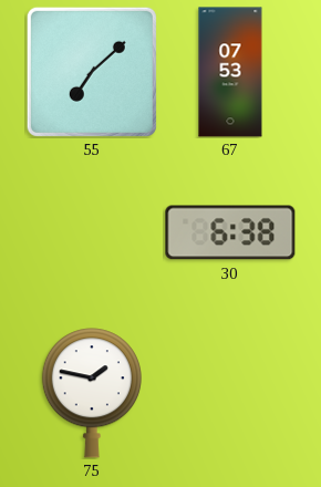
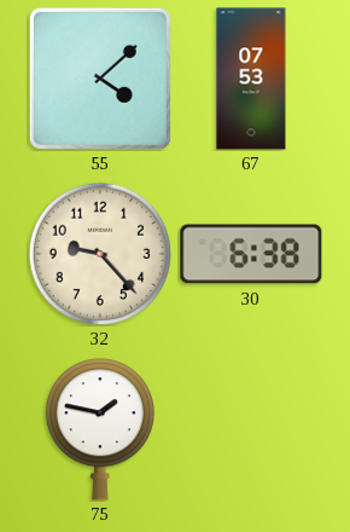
55: 7:08 -> 4:08
32: none -> 9:23
